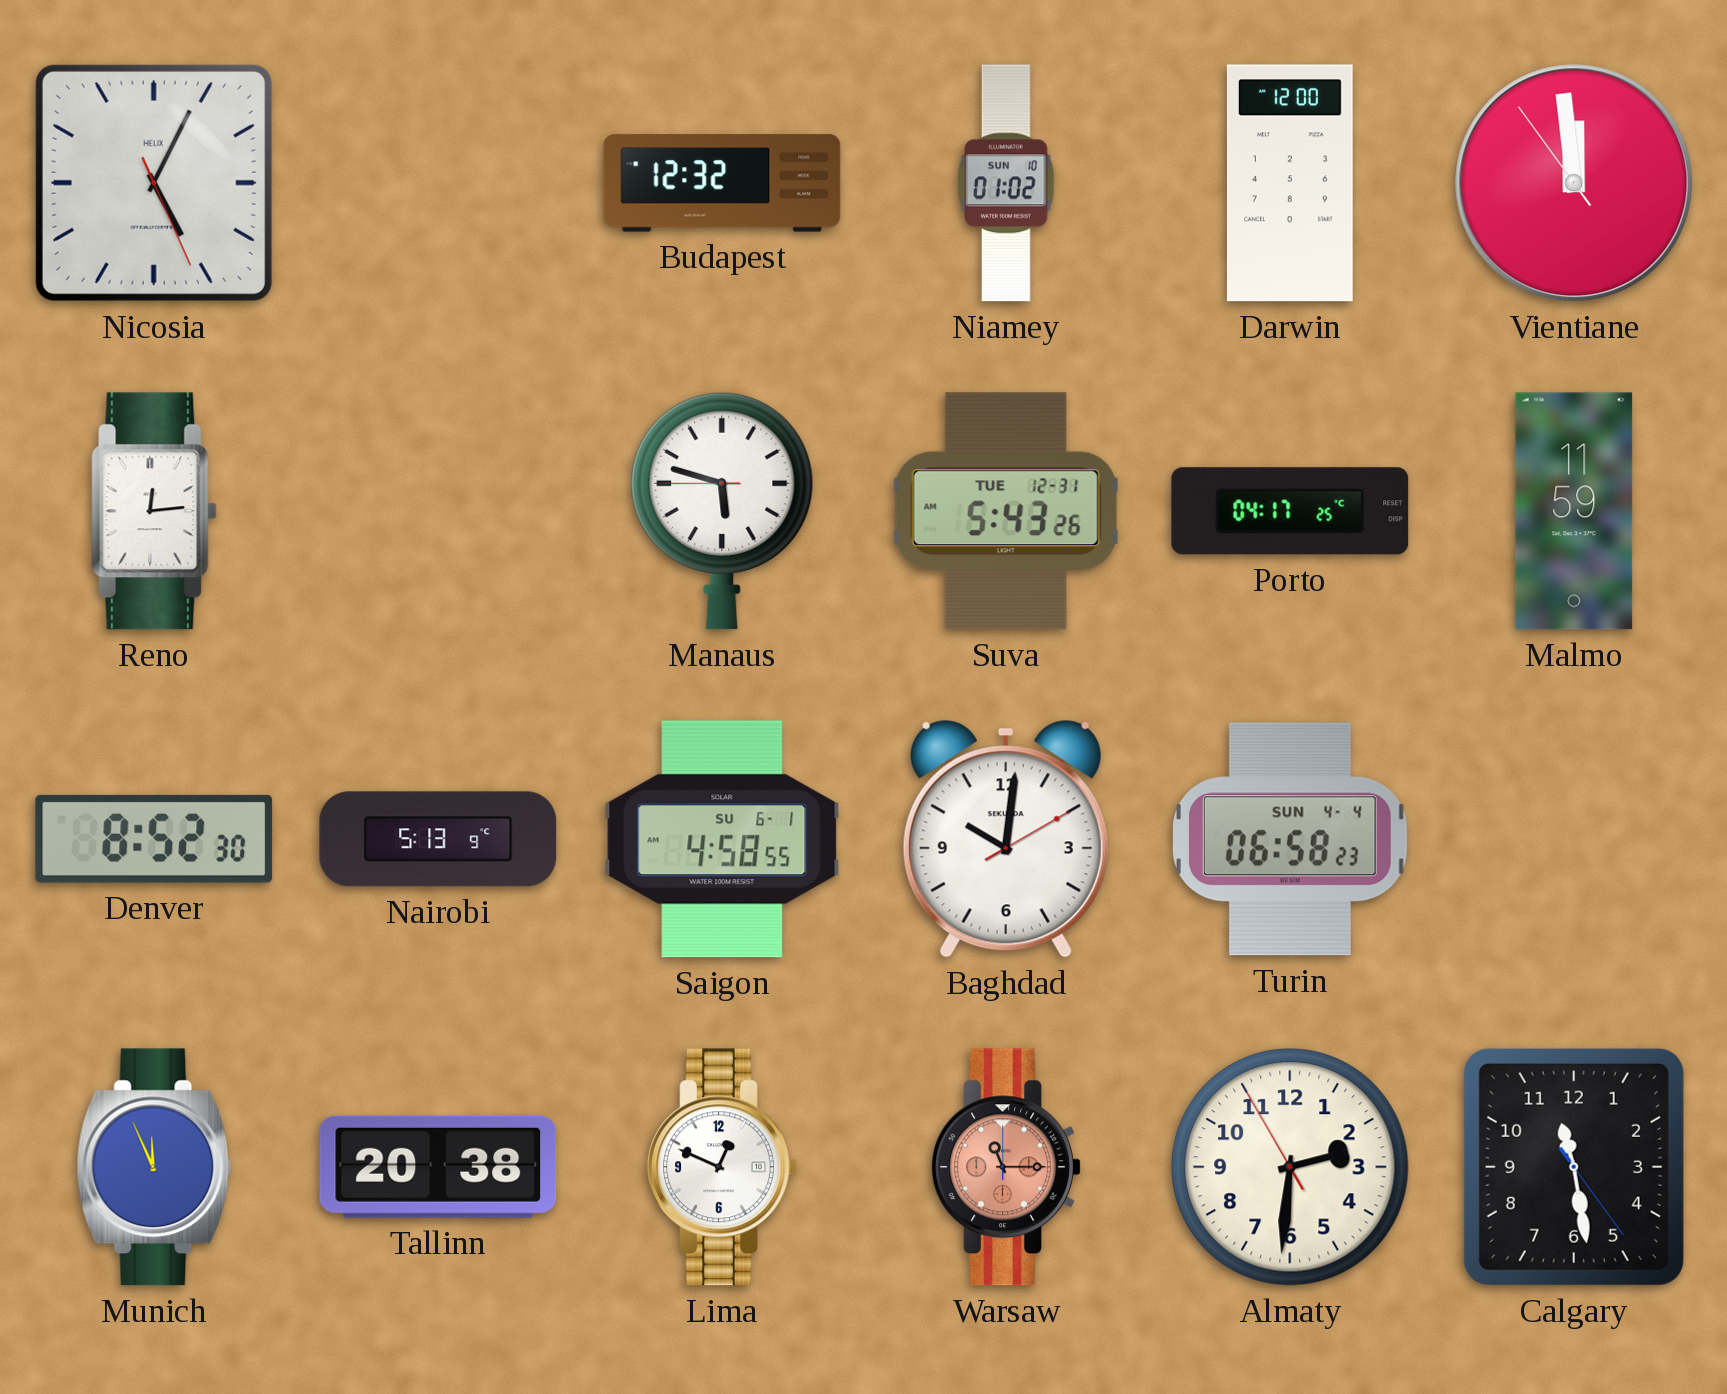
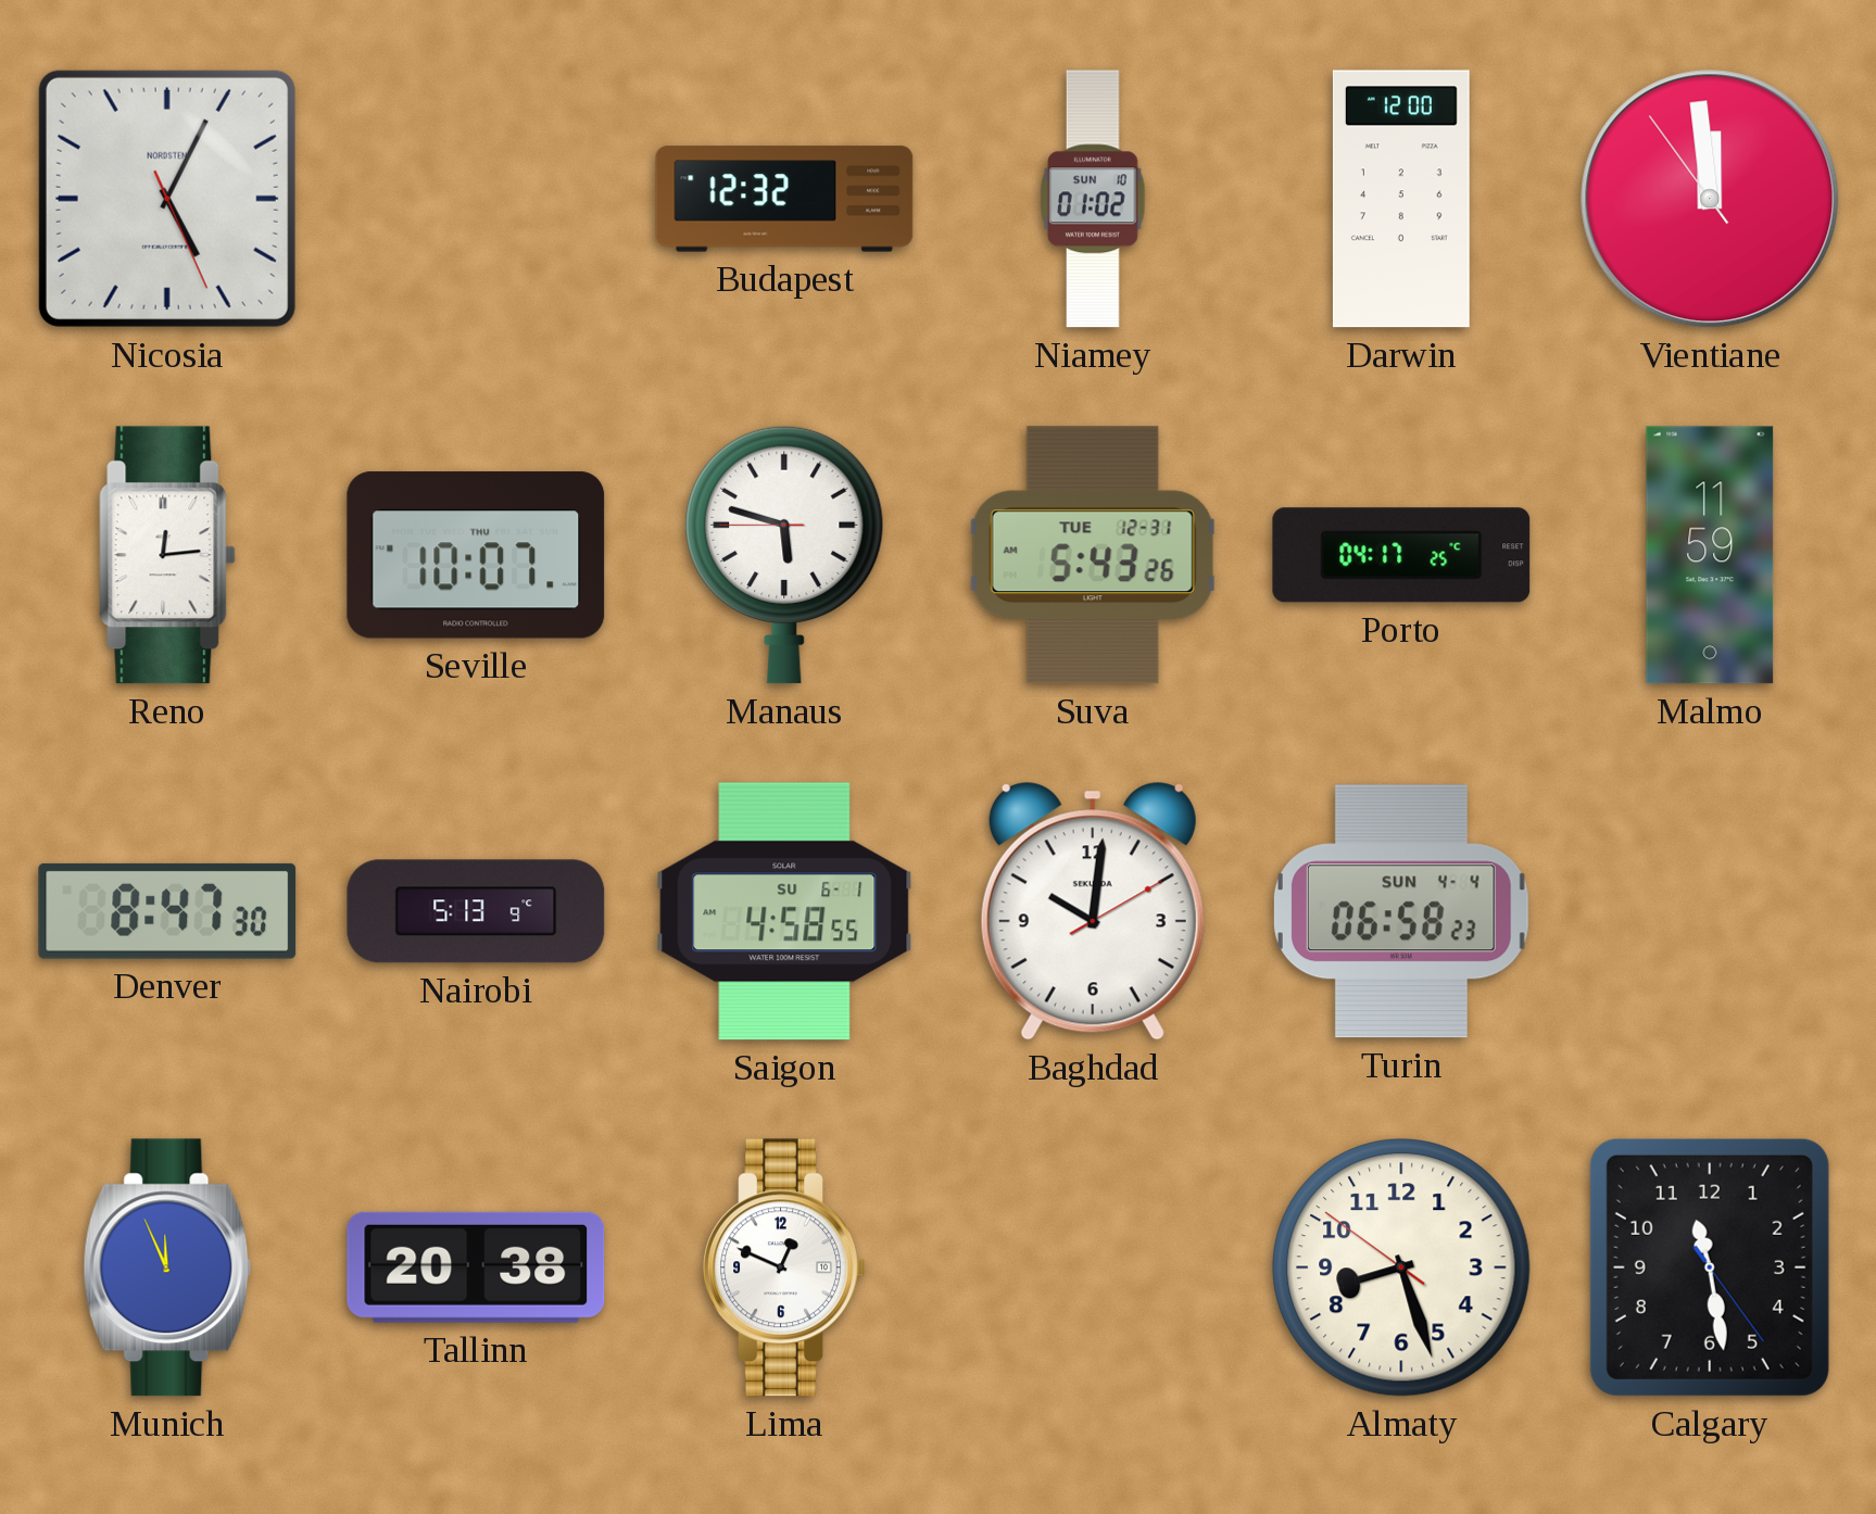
Nicosia brand: HELIX -> NORDSTEN
Seville: none -> 10:07
Denver: 8:52 -> 8:47
Warsaw: 11:15 -> none
Almaty: 2:30 -> 8:26
